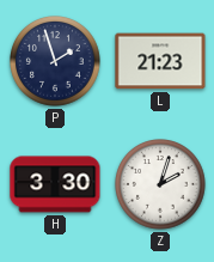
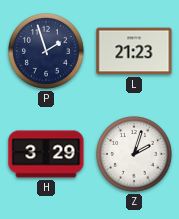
H: 3:30 -> 3:29
